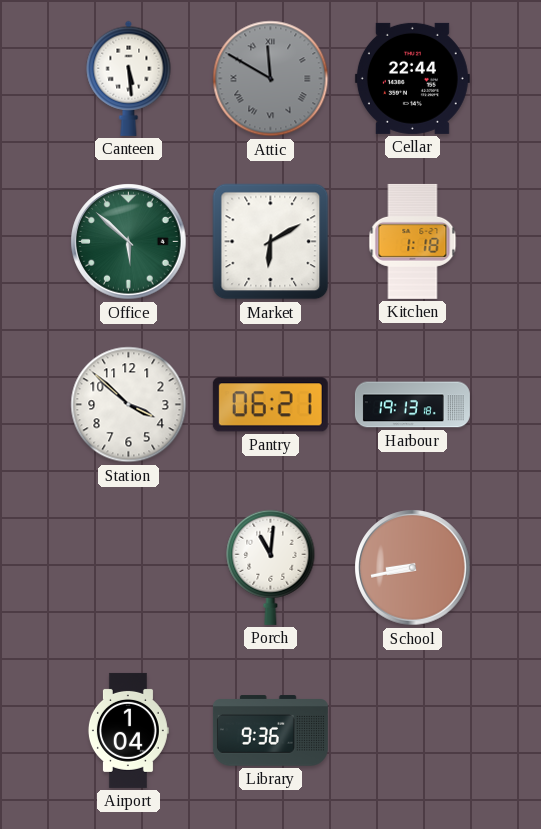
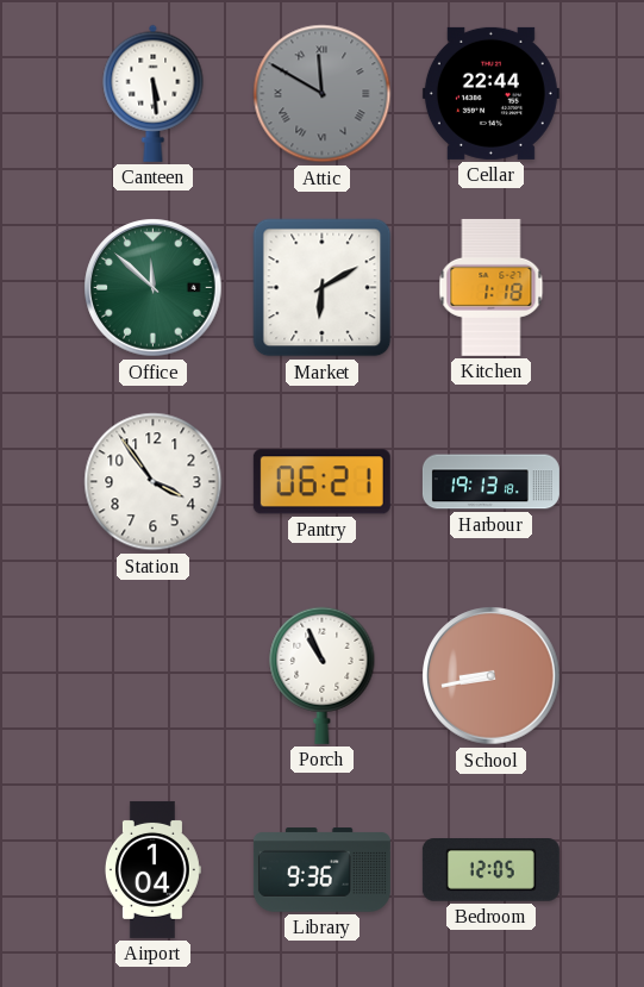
Office: 5:52 -> 11:52
Station: 3:52 -> 3:54
Porch: 11:01 -> 10:56
Bedroom: none -> 12:05
